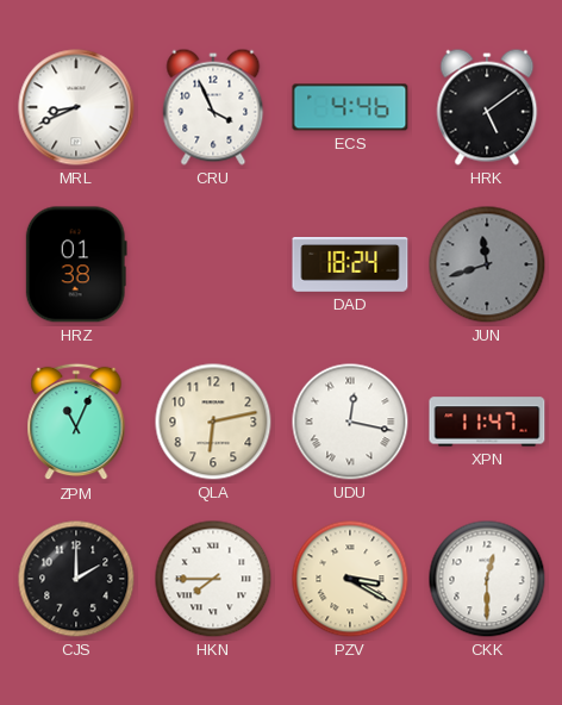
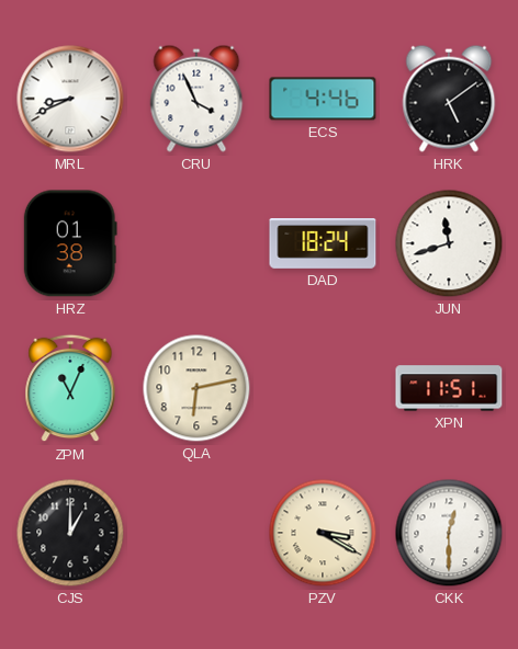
JUN dial: grey -> white
UDU: 12:17 -> none
XPN: 11:47 -> 11:51
CJS: 2:00 -> 1:00
HKN: 7:45 -> none
